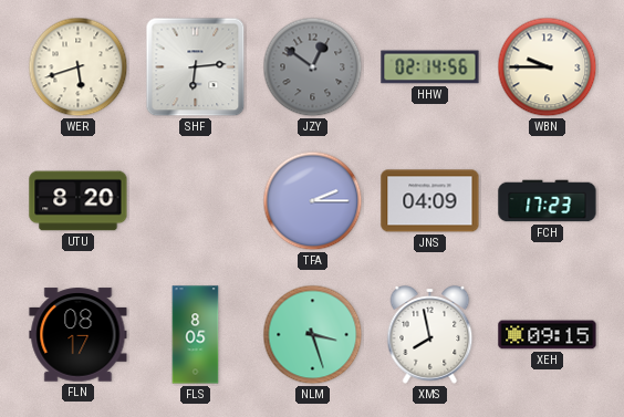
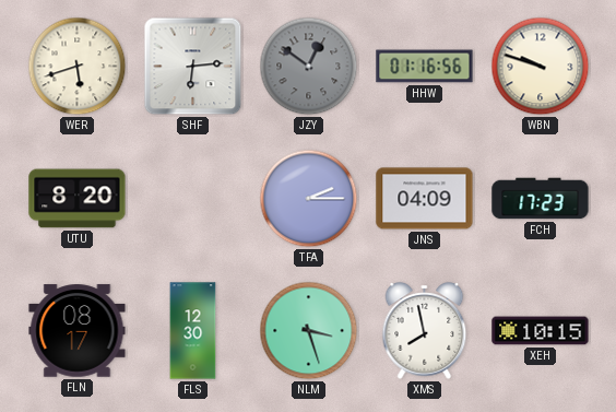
HHW: 02:14 -> 01:16
WBN: 9:45 -> 9:48
FLS: 8:05 -> 12:30
XEH: 09:15 -> 10:15
